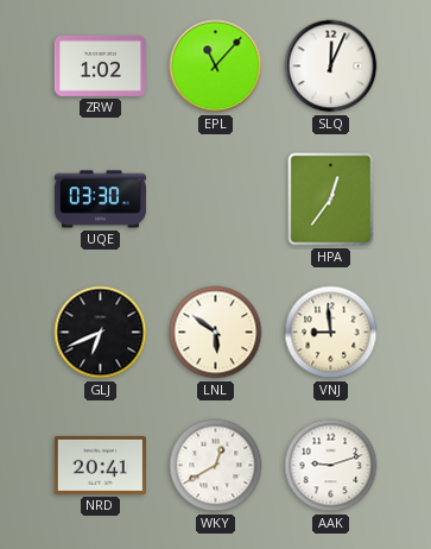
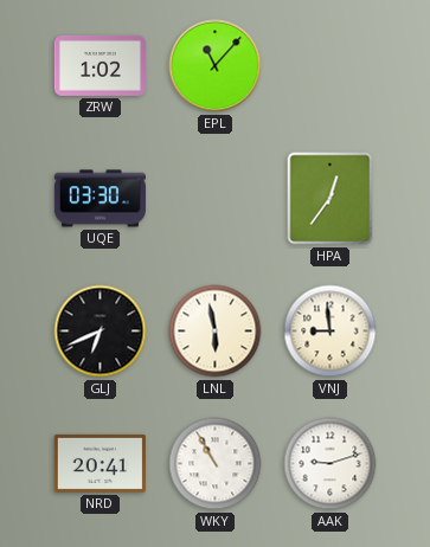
SLQ: 12:04 -> none
LNL: 5:51 -> 5:58
WKY: 12:40 -> 10:55
